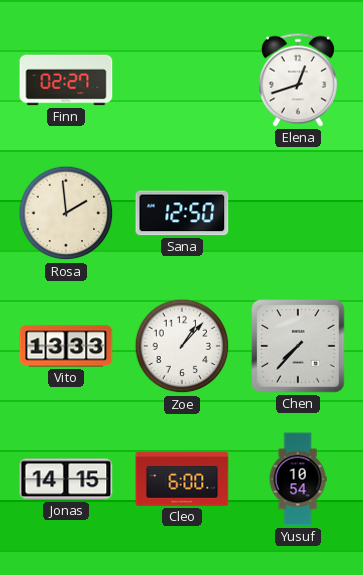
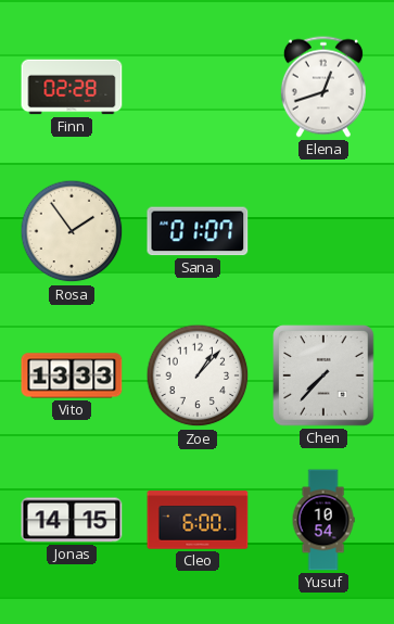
Finn: 02:27 -> 02:28
Rosa: 1:59 -> 1:54
Sana: 12:50 -> 01:07
